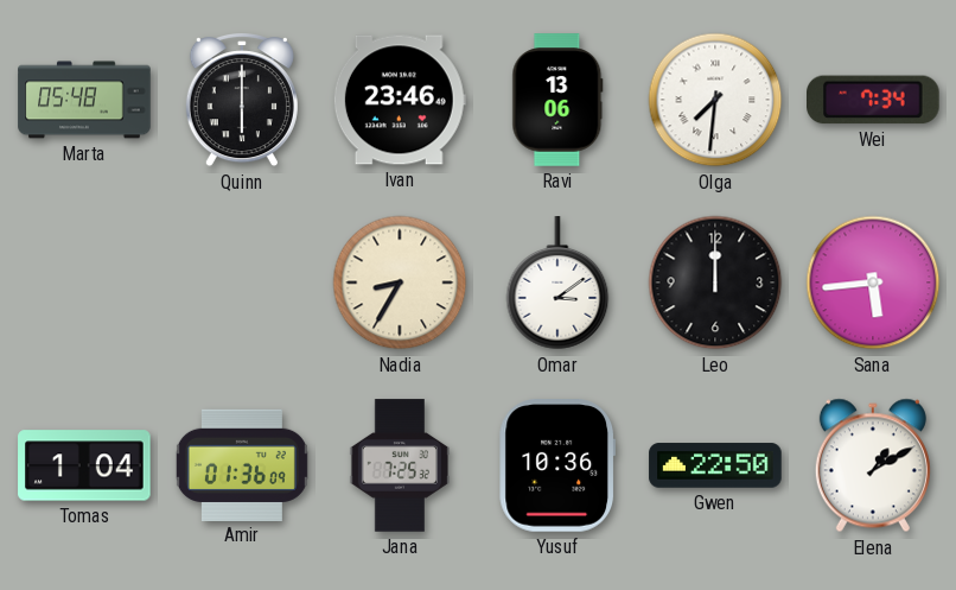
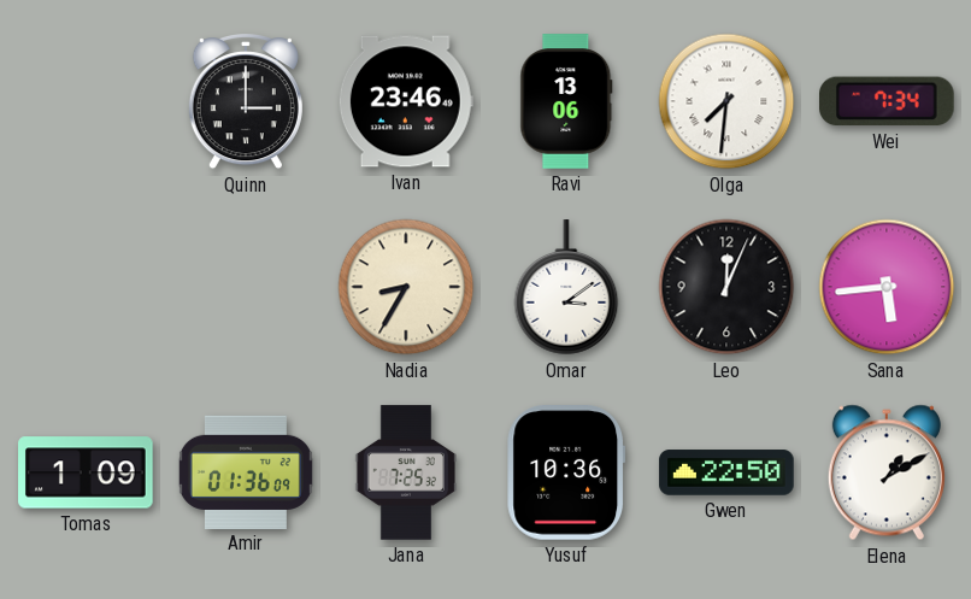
Marta: 05:48 -> none
Quinn: 6:00 -> 3:00
Leo: 12:00 -> 12:04
Tomas: 1:04 -> 1:09
